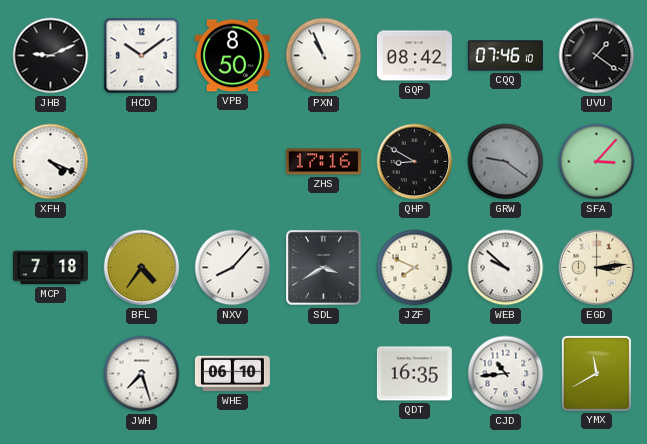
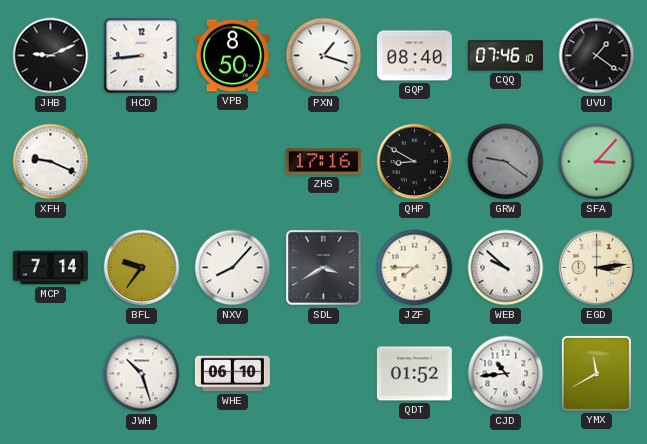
HCD: 10:09 -> 8:44
PXN: 10:56 -> 1:18
GQP: 08:42 -> 08:40
XFH: 4:19 -> 9:19
MCP: 7:18 -> 7:14
BFL: 4:36 -> 9:36
JZF: 7:49 -> 7:45
JWH: 7:27 -> 10:27
QDT: 16:35 -> 01:52
